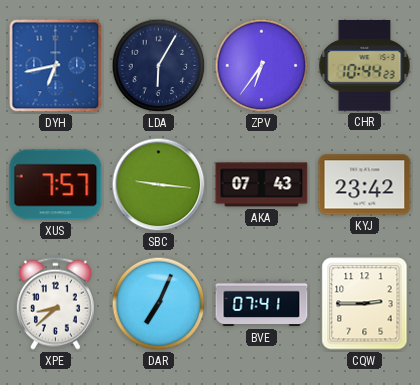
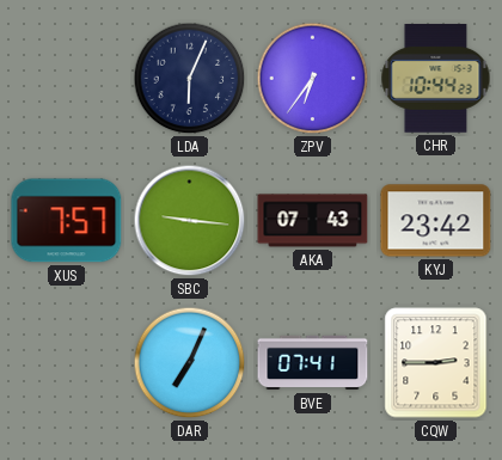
DYH: 6:43 -> none
LDA: 6:05 -> 6:04
XPE: 8:38 -> none
